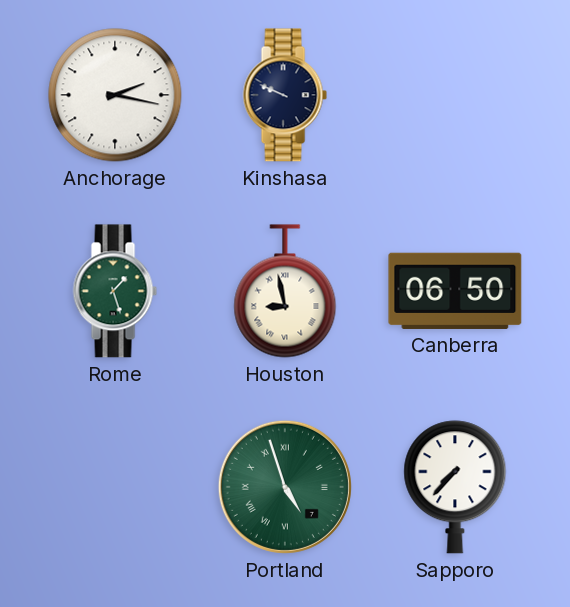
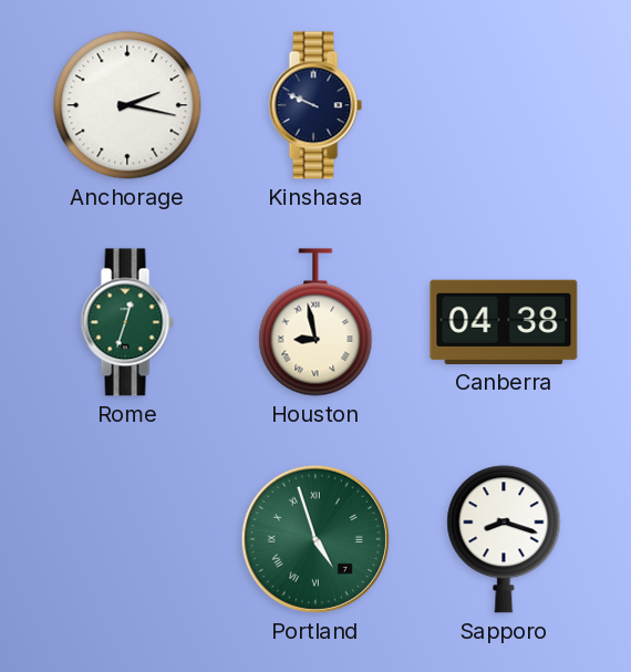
Rome: 1:27 -> 12:33
Canberra: 06:50 -> 04:38
Sapporo: 7:37 -> 8:18
